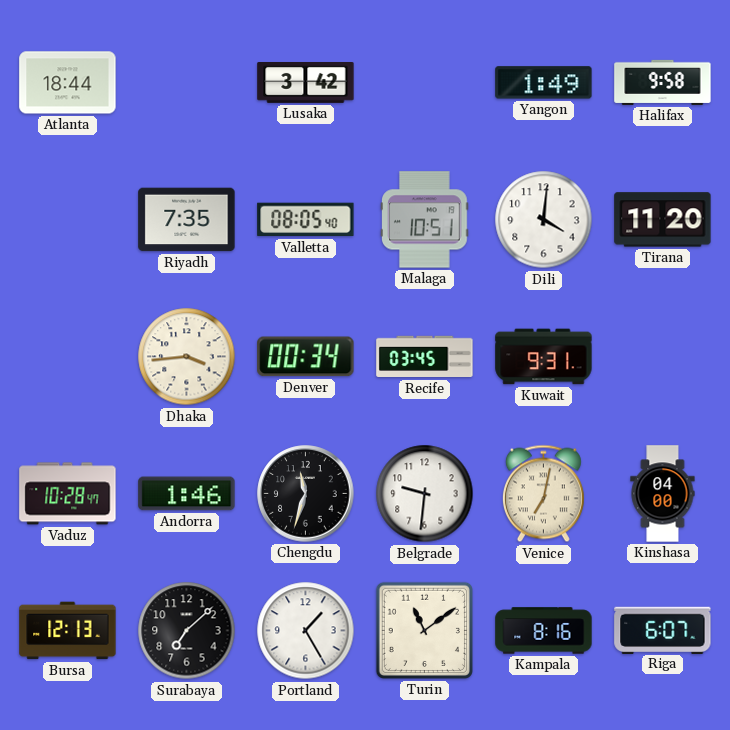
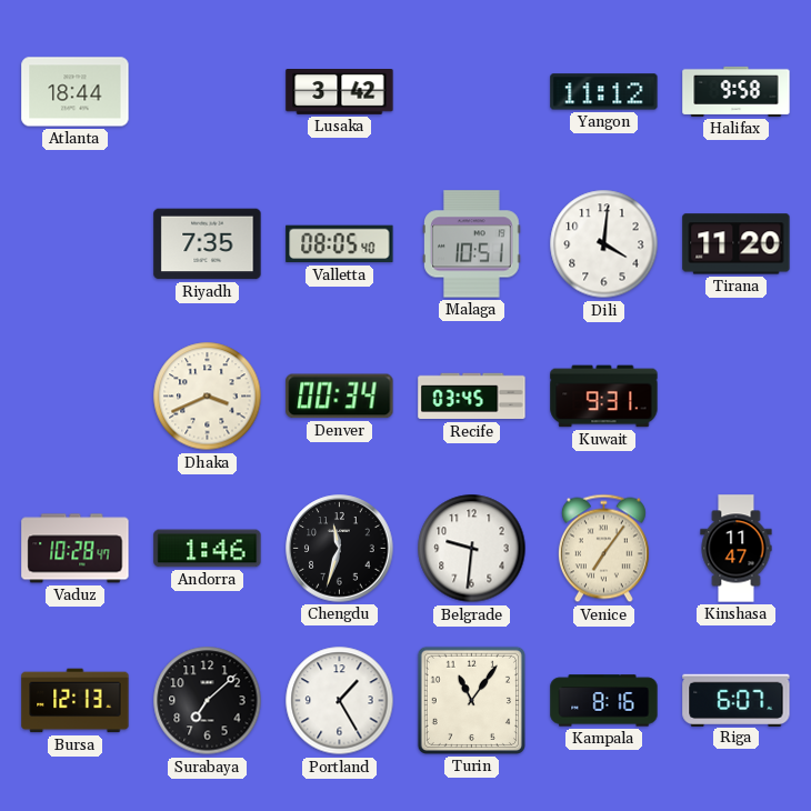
Yangon: 1:49 -> 11:12
Dhaka: 3:44 -> 3:41
Venice: 7:02 -> 7:06
Kinshasa: 04:00 -> 11:47
Turin: 11:09 -> 11:06
